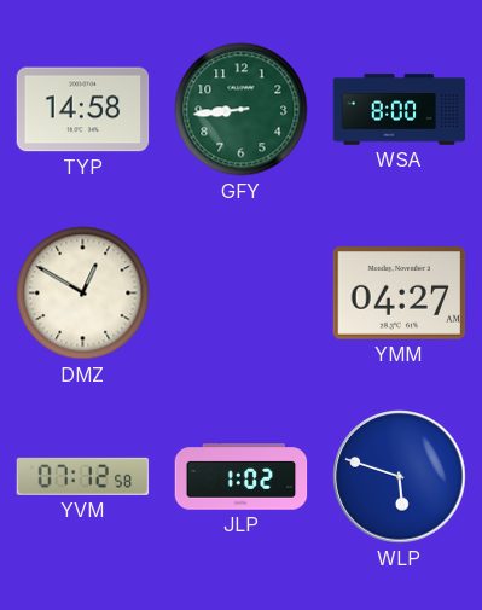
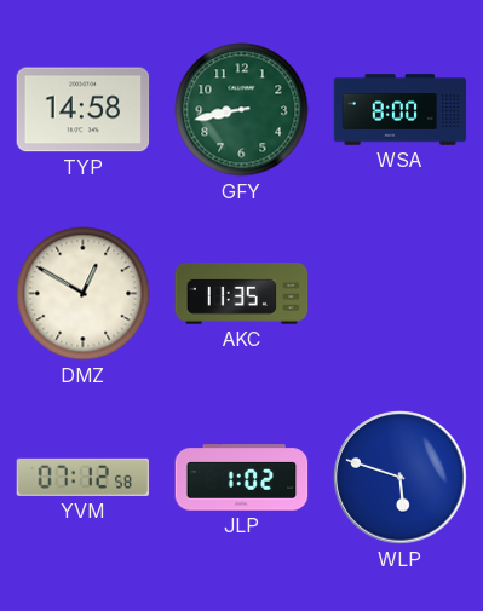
GFY: 8:44 -> 8:43
AKC: none -> 11:35
YMM: 04:27 -> none
